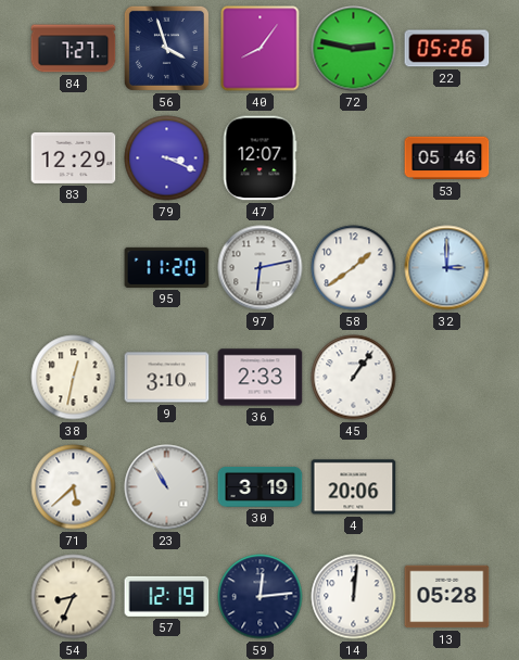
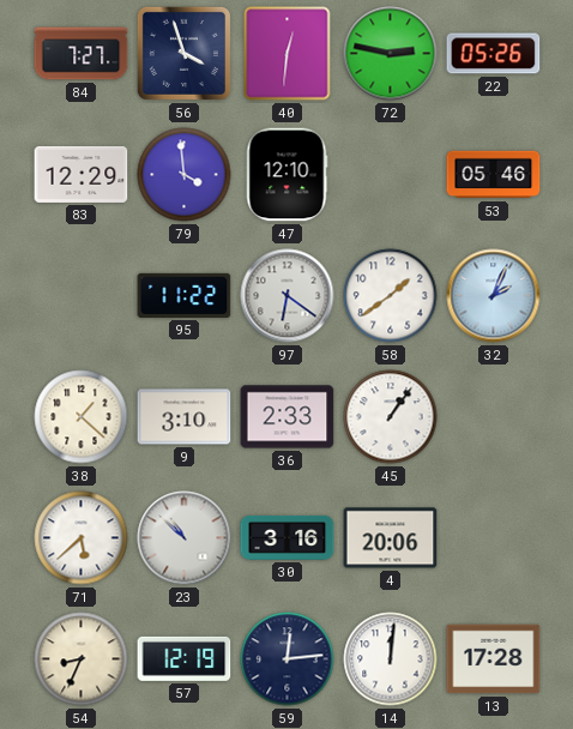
40: 8:06 -> 12:31
79: 3:19 -> 3:59
47: 12:07 -> 12:10
95: 11:20 -> 11:22
97: 6:13 -> 6:21
32: 3:00 -> 2:04
38: 12:32 -> 1:22
23: 10:55 -> 10:52
30: 3:19 -> 3:16
13: 05:28 -> 17:28
